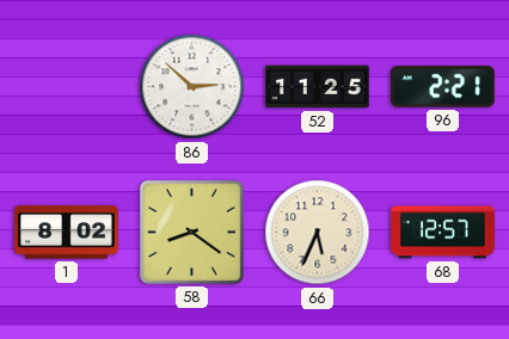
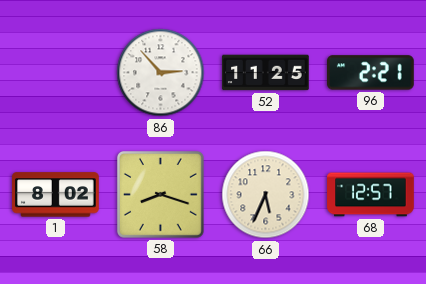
86: 2:52 -> 2:53
58: 8:21 -> 8:18
